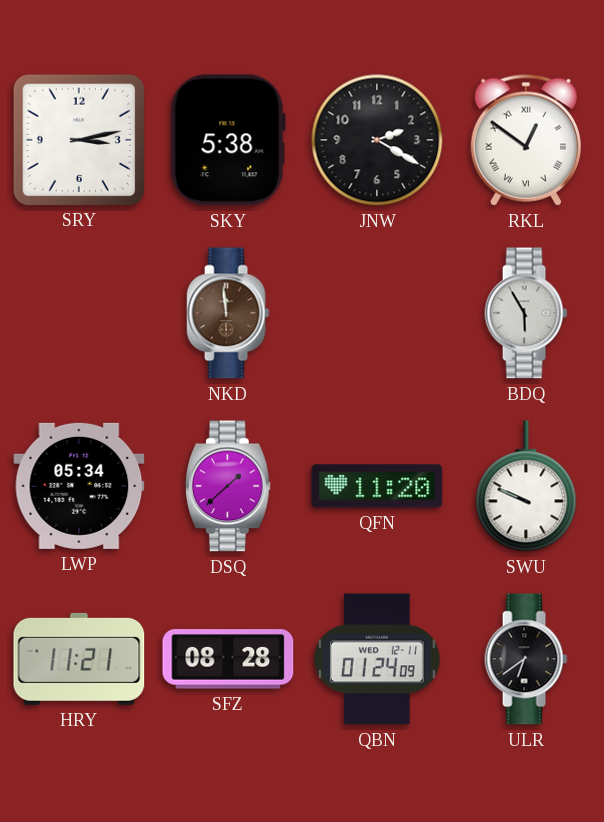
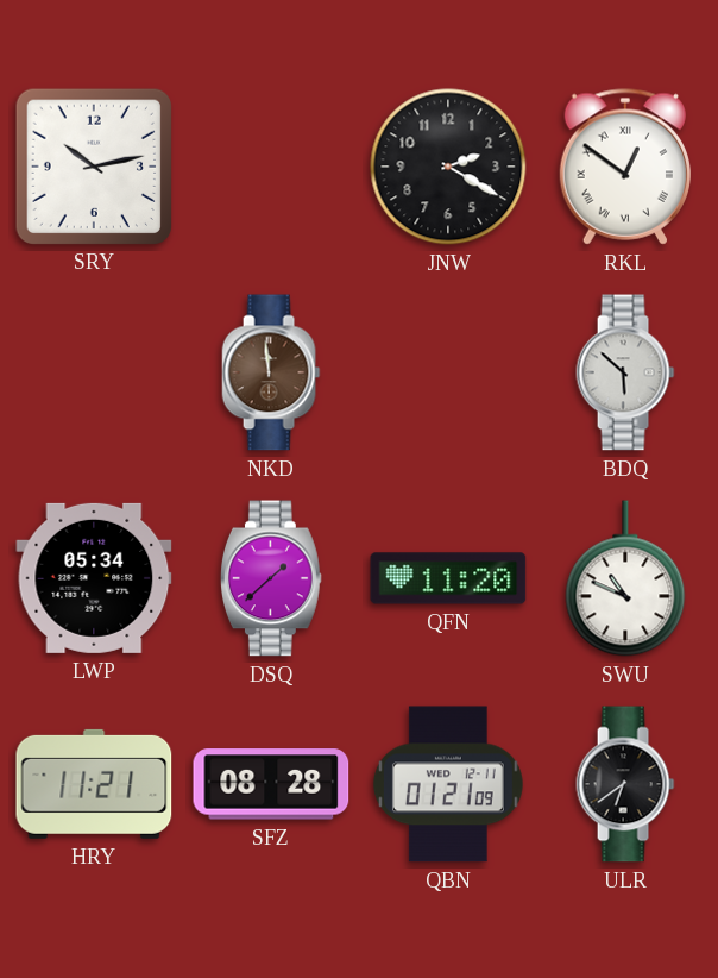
SRY: 3:13 -> 10:13
SKY: 5:38 -> none
BDQ: 5:55 -> 5:52
SWU: 9:49 -> 10:49
QBN: 01:24 -> 01:21
